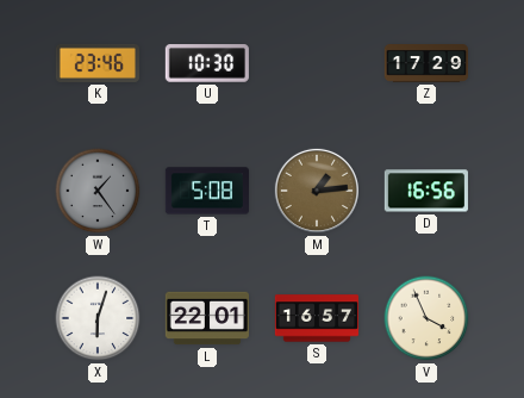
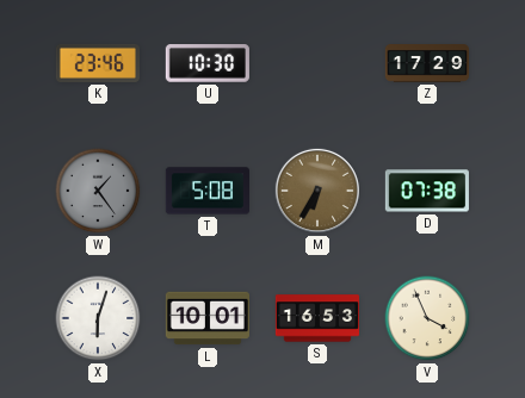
M: 1:14 -> 6:35
D: 16:56 -> 07:38
L: 22:01 -> 10:01
S: 16:57 -> 16:53
